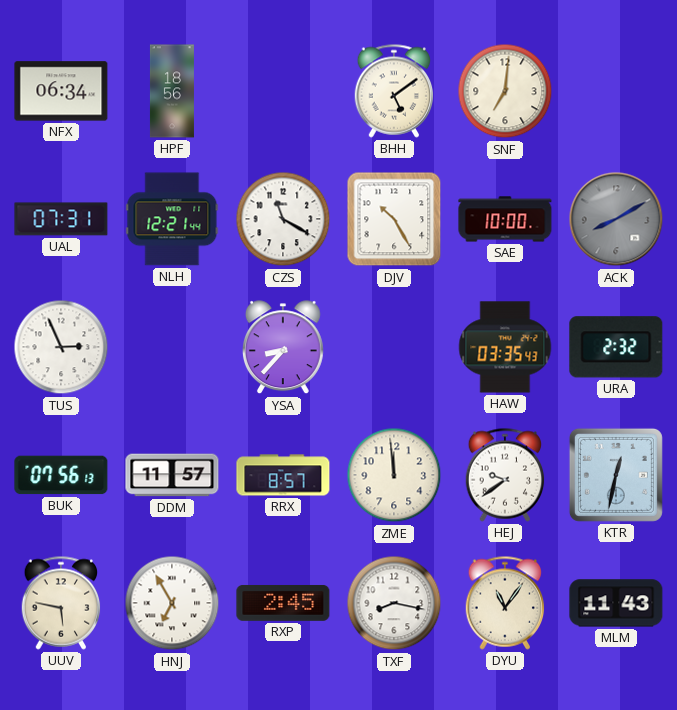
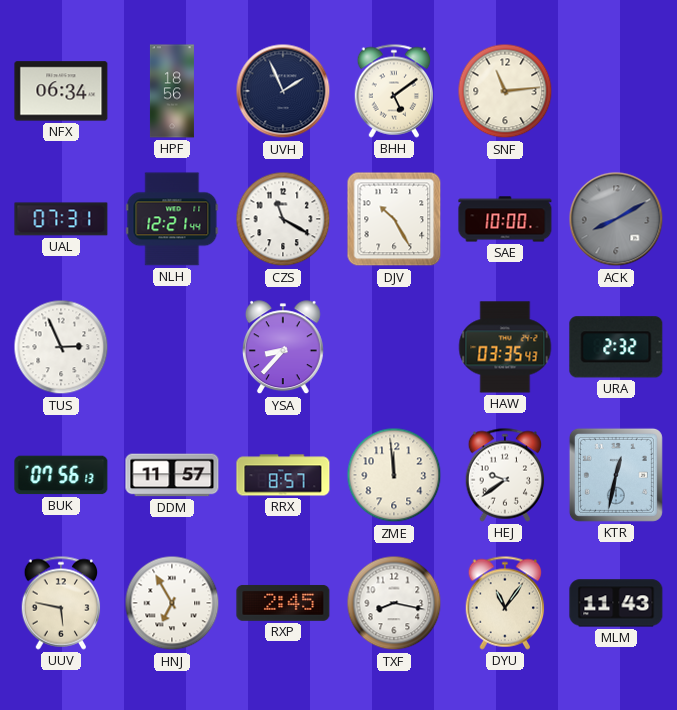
UVH: none -> 1:56
SNF: 7:01 -> 11:14
